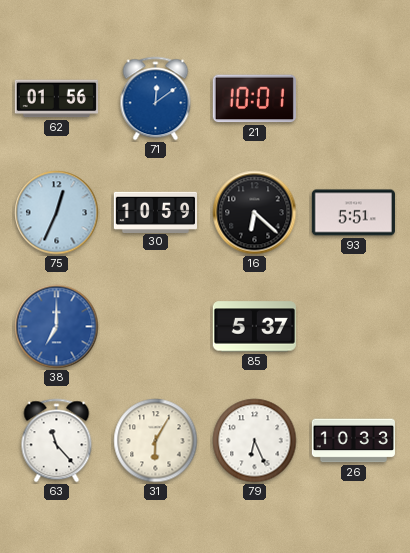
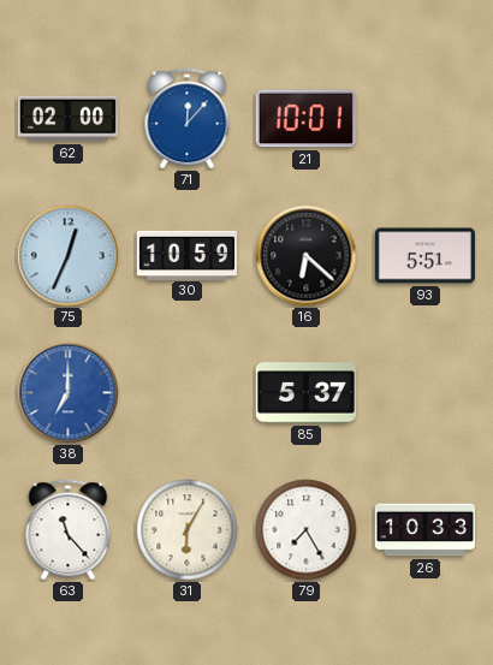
62: 01:56 -> 02:00
71: 12:09 -> 12:07
79: 6:26 -> 7:25
